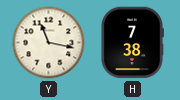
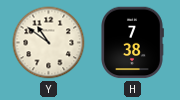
Y: 11:17 -> 10:51
